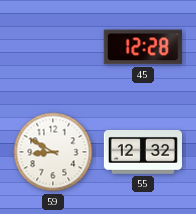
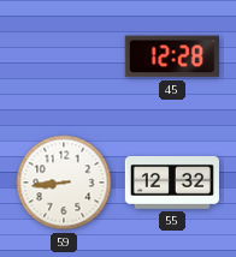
59: 8:50 -> 8:44
